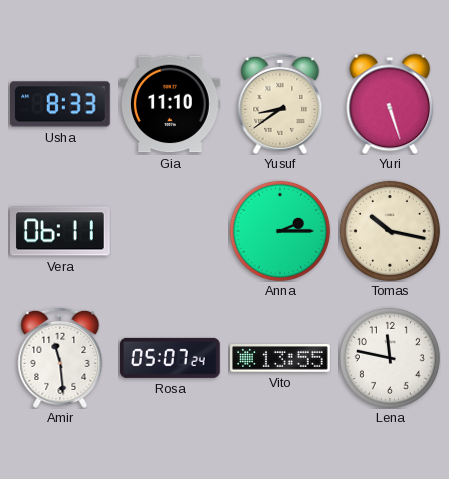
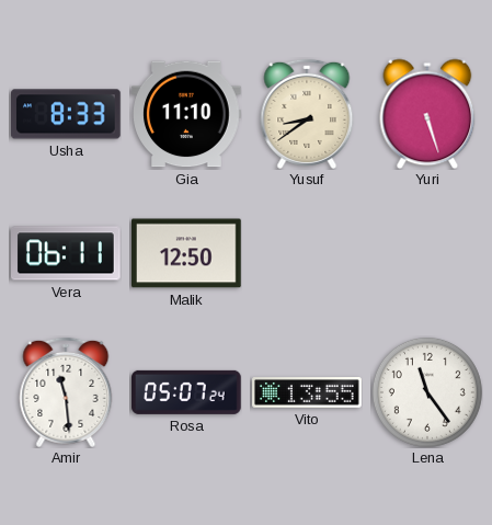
Malik: none -> 12:50
Anna: 2:15 -> none
Tomas: 10:17 -> none
Lena: 11:47 -> 11:24
